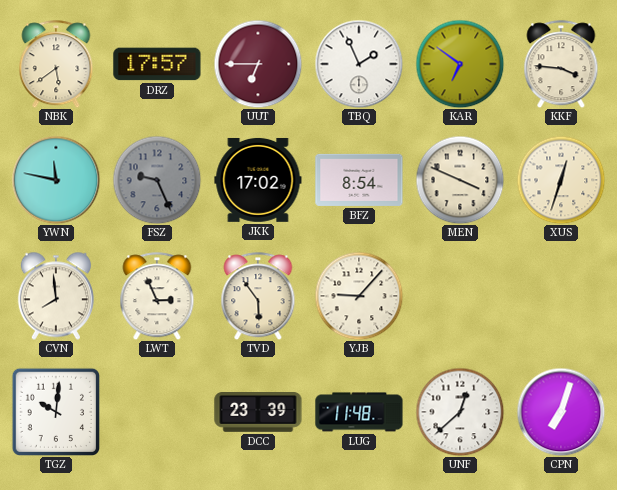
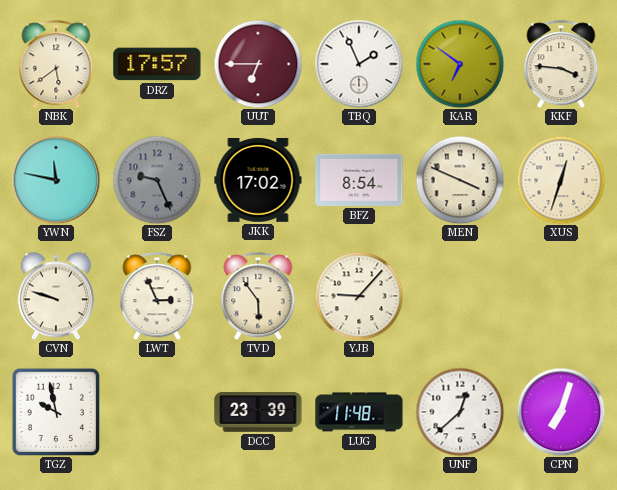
CVN: 7:59 -> 9:48
TGZ: 10:01 -> 9:58
